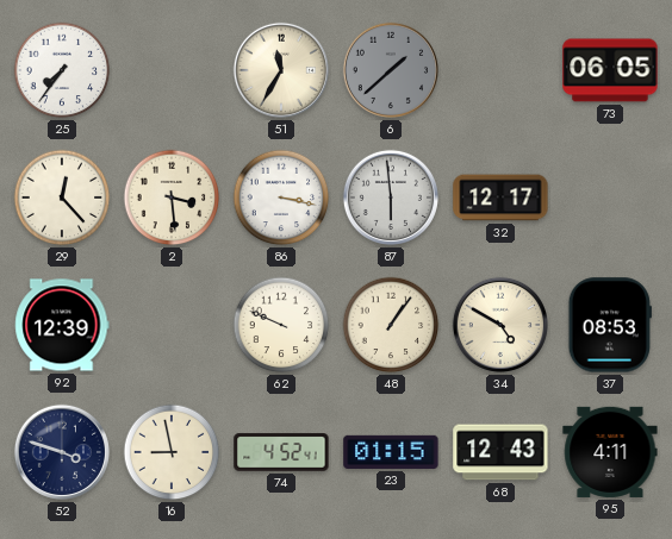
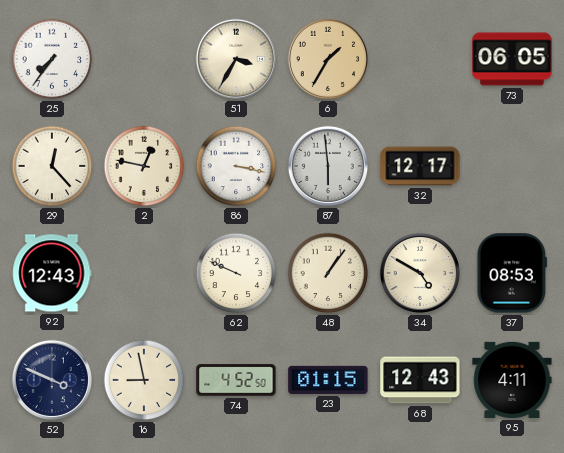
51: 11:35 -> 3:35
6: 1:38 -> 1:35
6 dial: grey -> champagne
2: 3:29 -> 12:47
92: 12:39 -> 12:43
52: 3:48 -> 3:49
74: 4:52:41 -> 4:52:50
